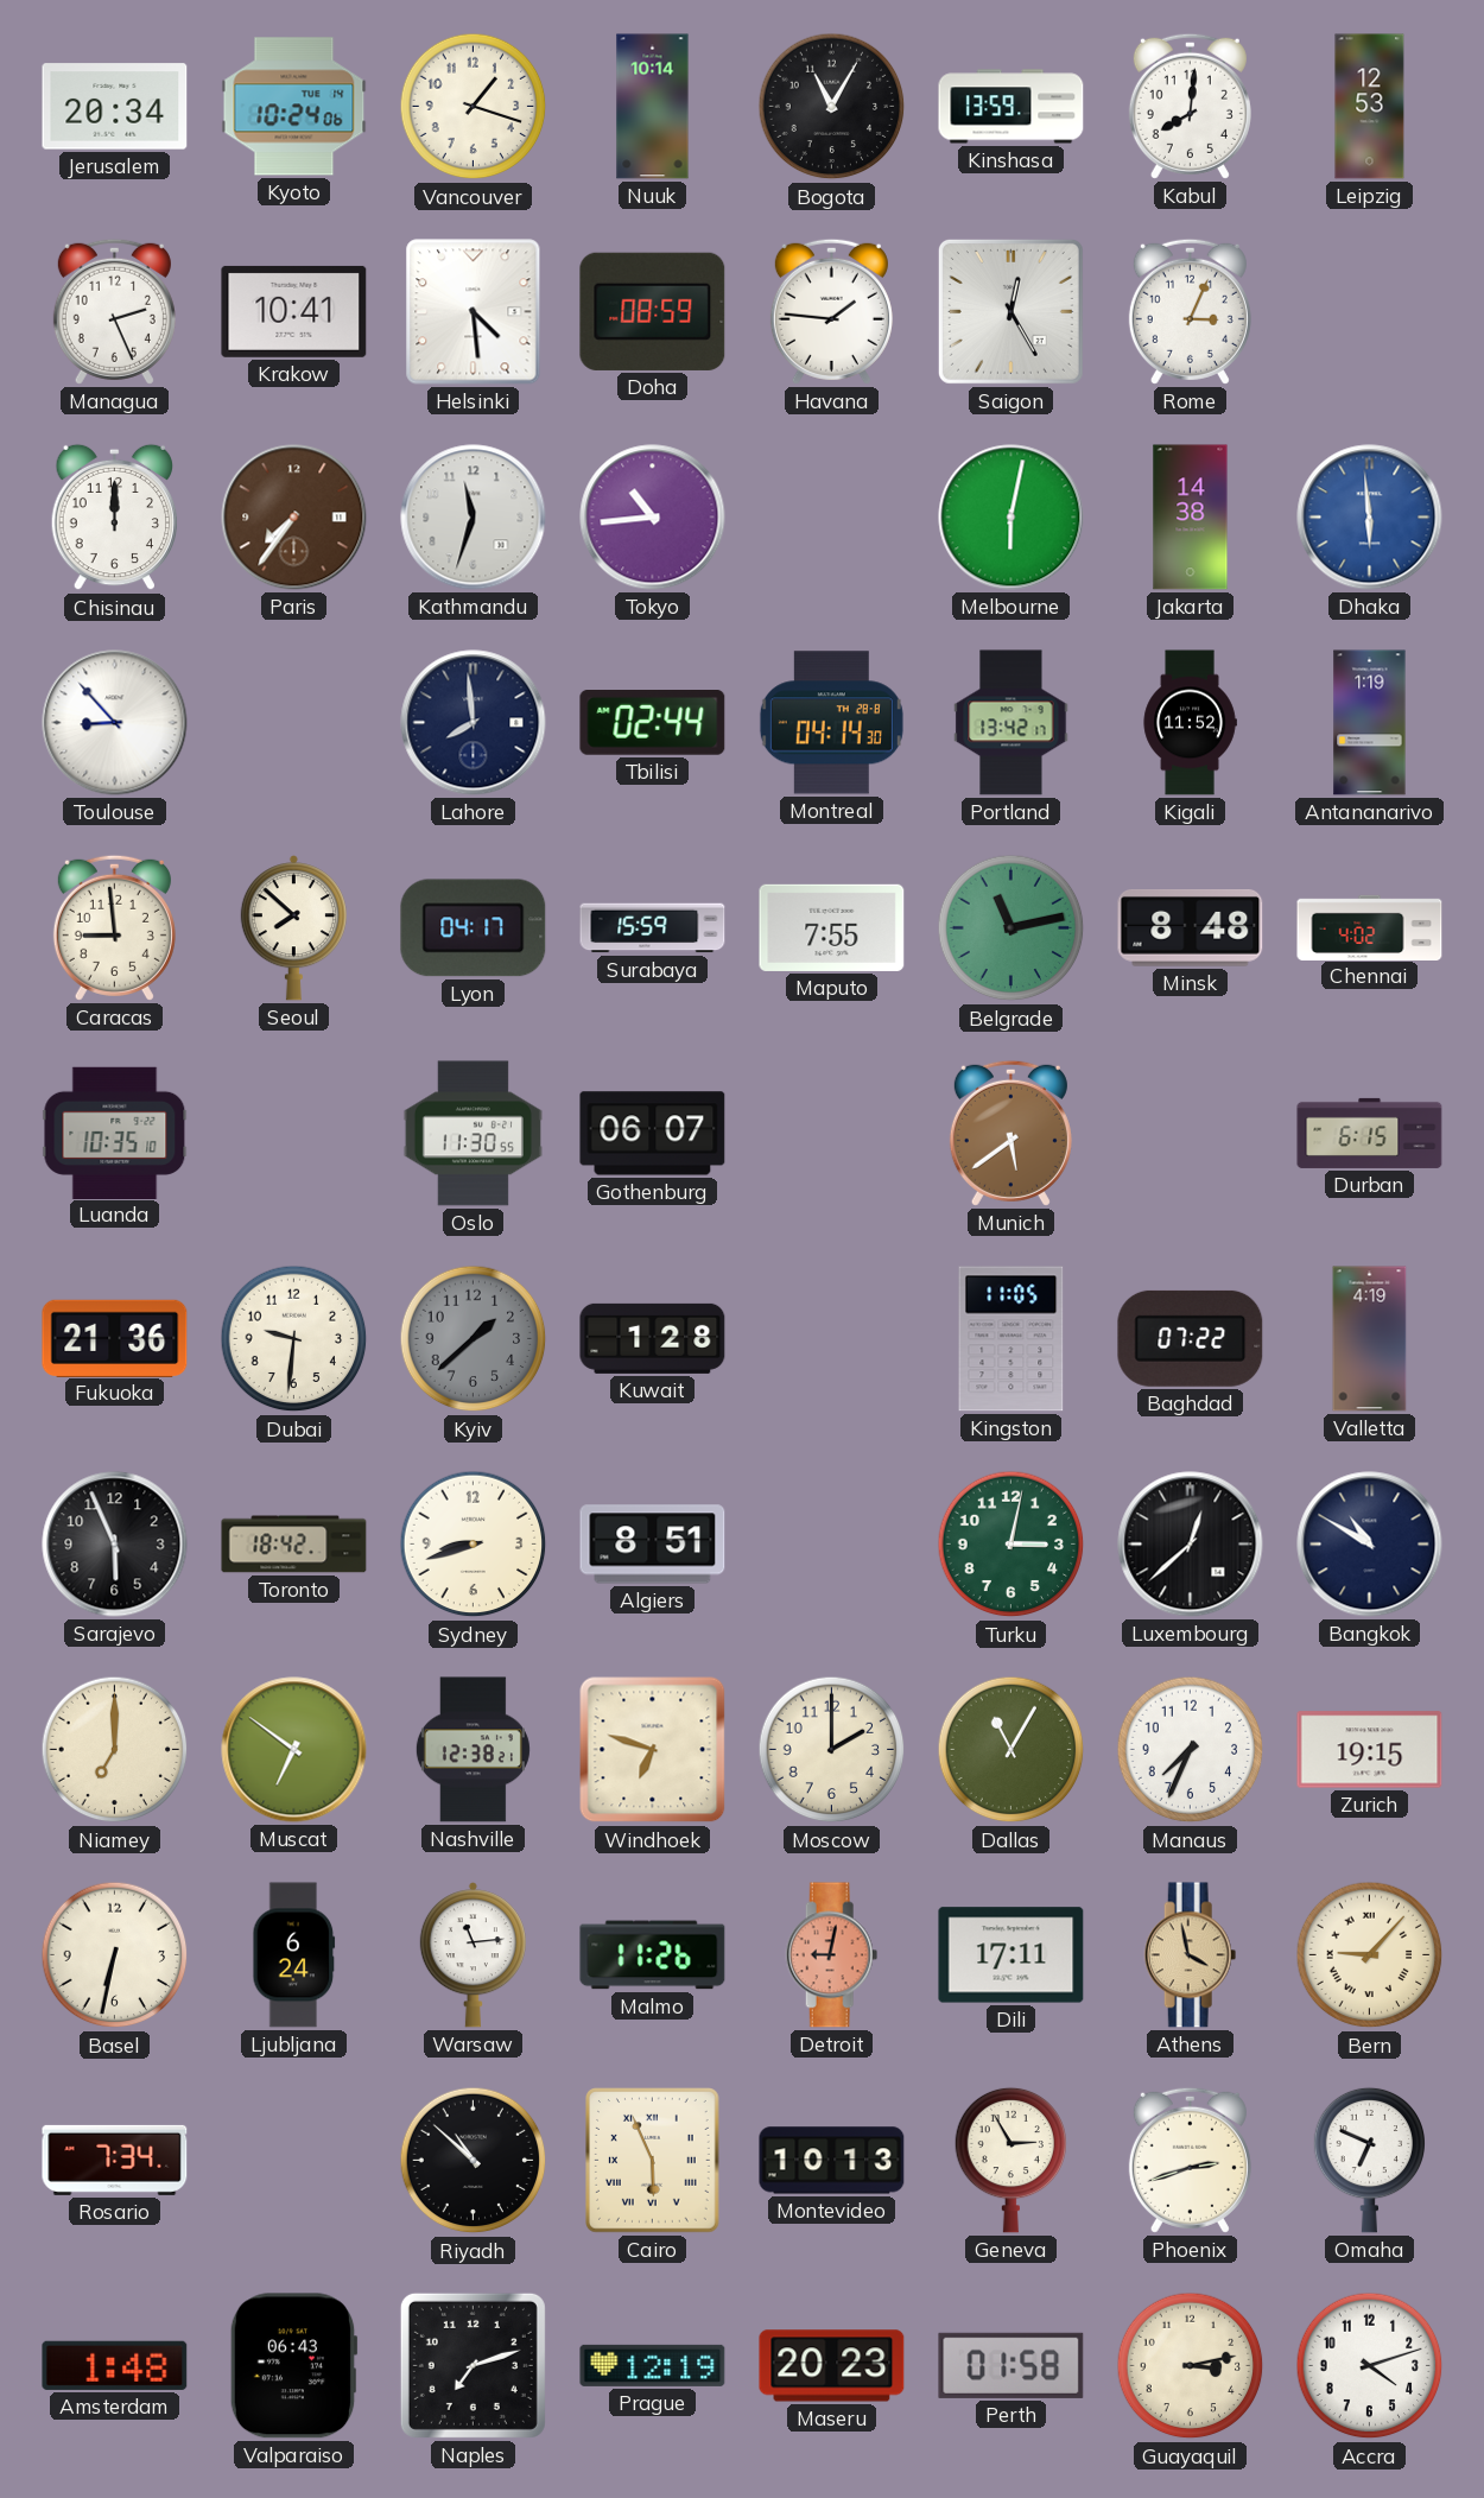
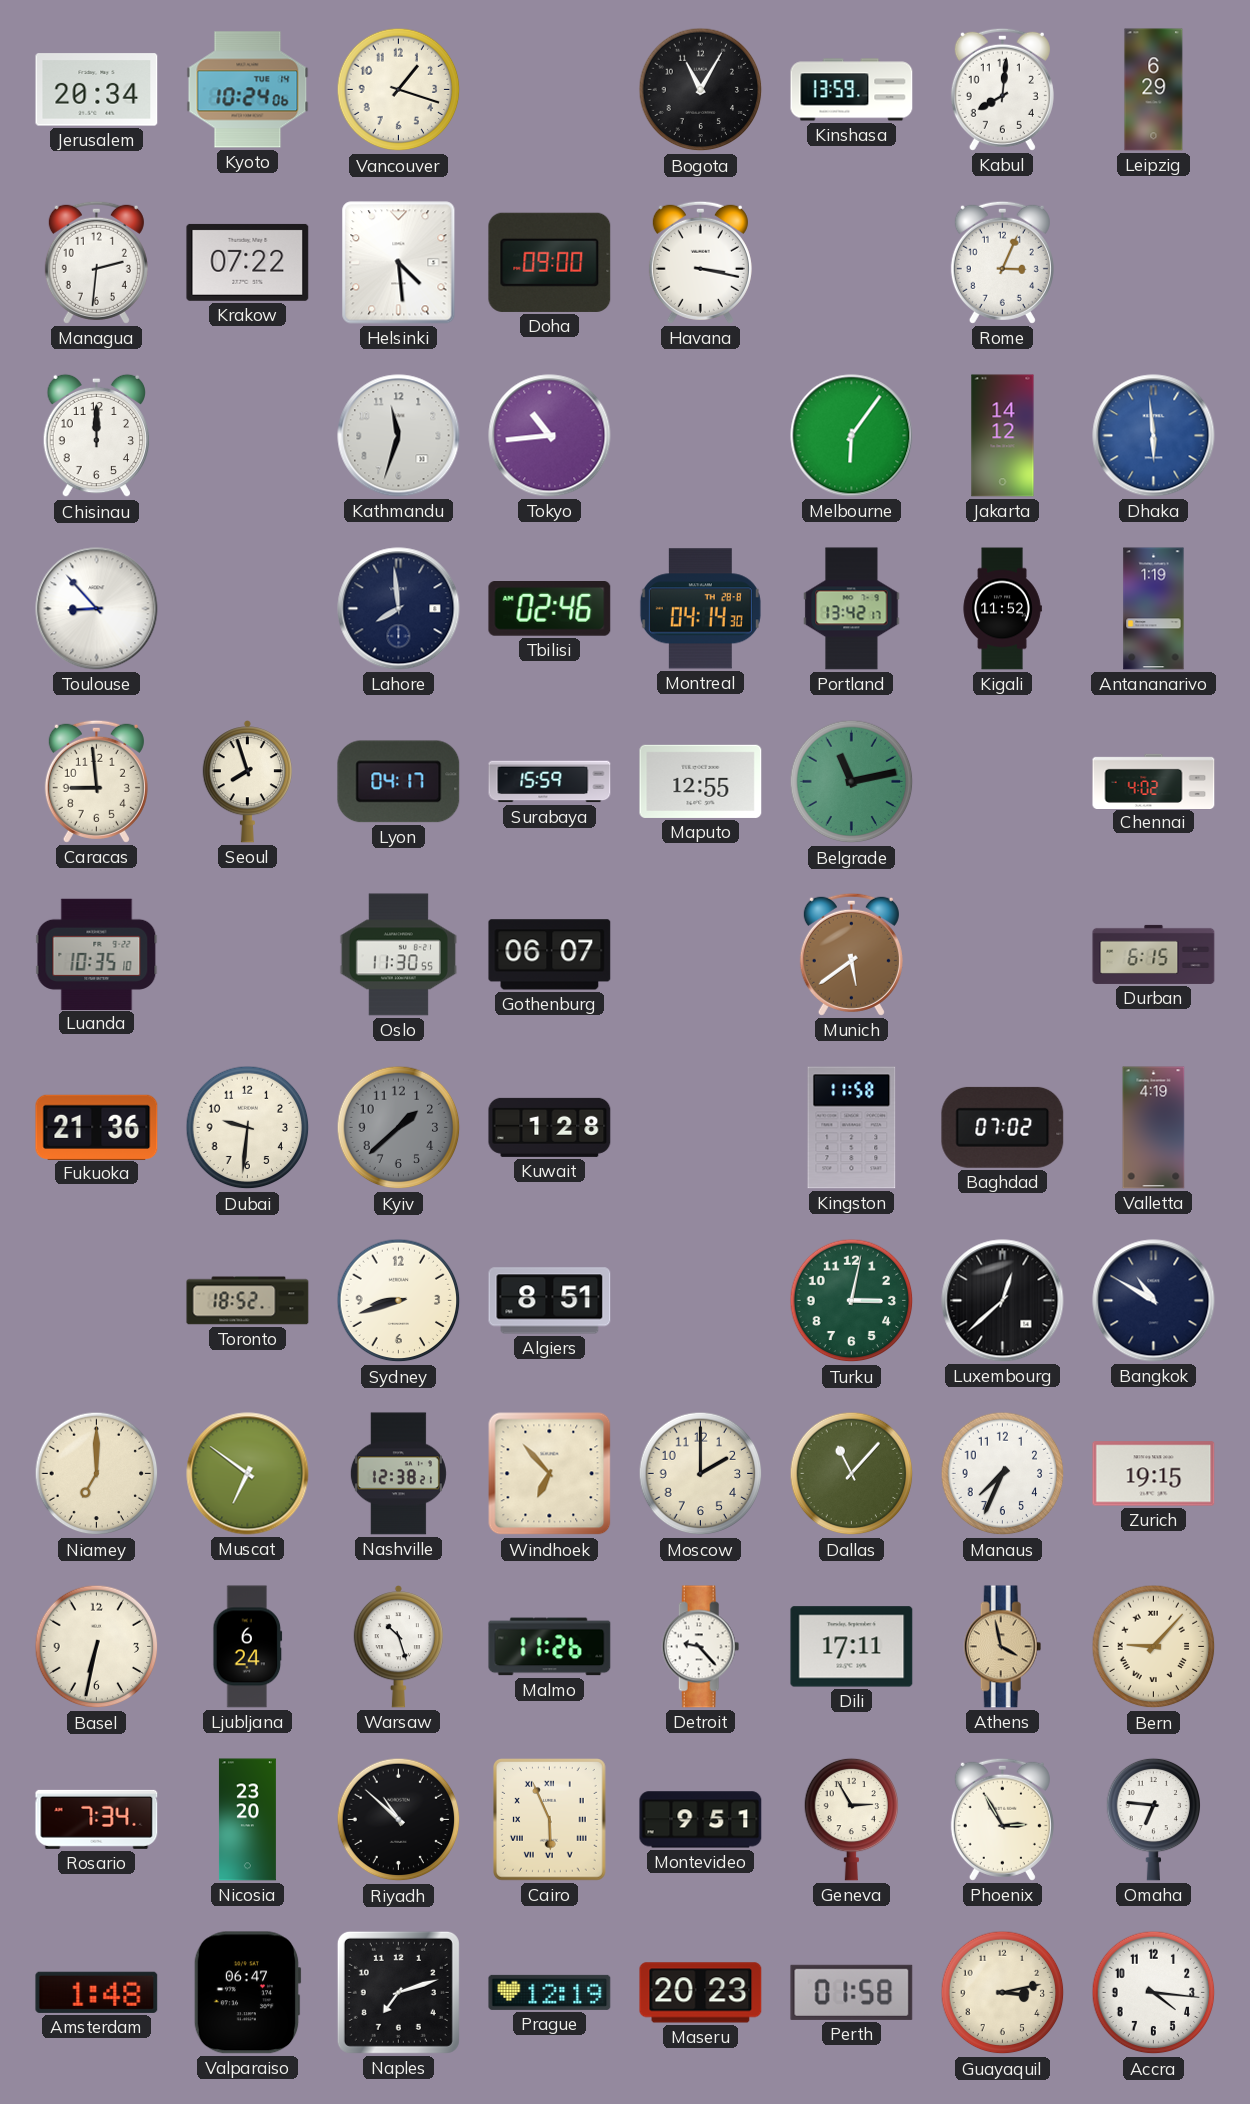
Nuuk: 10:14 -> none
Leipzig: 12:53 -> 6:29
Managua: 2:26 -> 2:31
Krakow: 10:41 -> 07:22
Doha: 08:59 -> 09:00
Havana: 1:46 -> 3:17
Saigon: 12:25 -> none
Paris: 7:36 -> none
Melbourne: 6:02 -> 6:06
Jakarta: 14:38 -> 14:12
Tbilisi: 02:44 -> 02:46
Seoul: 7:52 -> 7:57
Maputo: 7:55 -> 12:55
Minsk: 8:48 -> none
Kingston: 11:05 -> 11:58
Baghdad: 07:22 -> 07:02
Sarajevo: 5:56 -> none
Toronto: 18:42 -> 18:52
Windhoek: 6:48 -> 6:53
Dallas: 11:05 -> 11:07
Warsaw: 11:14 -> 10:27
Detroit: 9:02 -> 9:23
Detroit dial: salmon -> white
Nicosia: none -> 23:20
Montevideo: 10:13 -> 9:51
Phoenix: 2:42 -> 2:55
Omaha: 6:49 -> 6:46
Valparaiso: 06:43 -> 06:47
Accra: 4:12 -> 4:16
